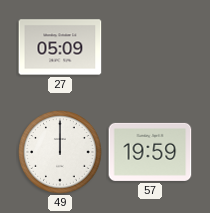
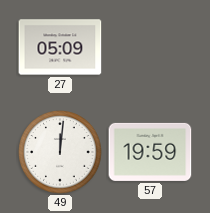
49: 12:00 -> 12:01
